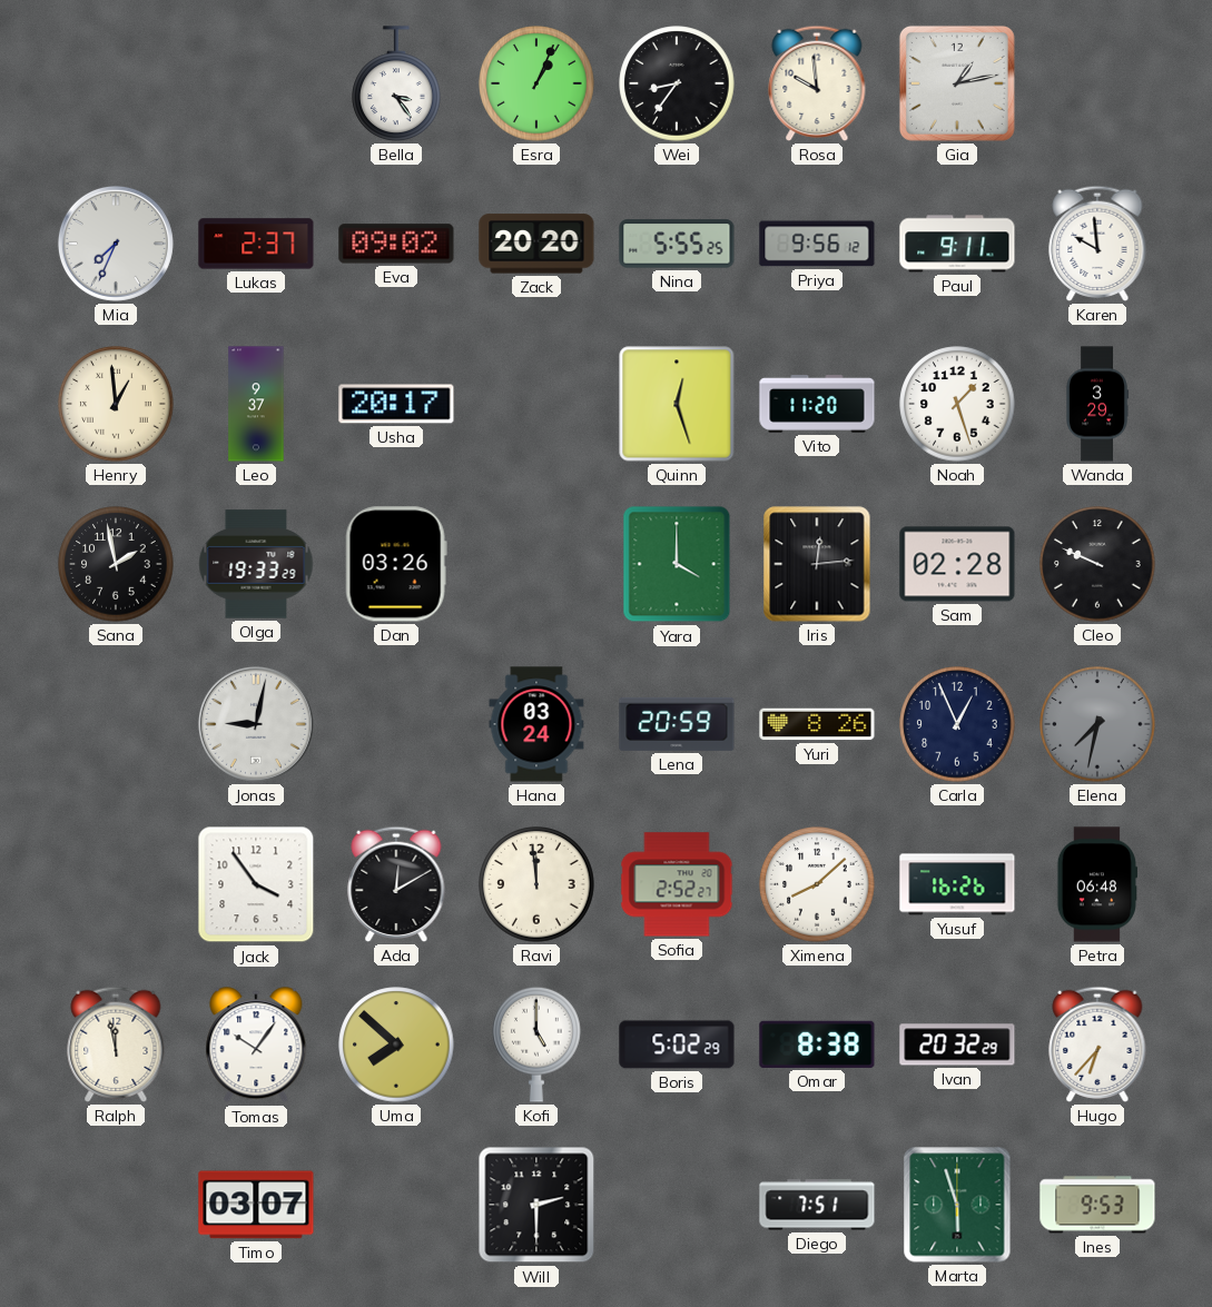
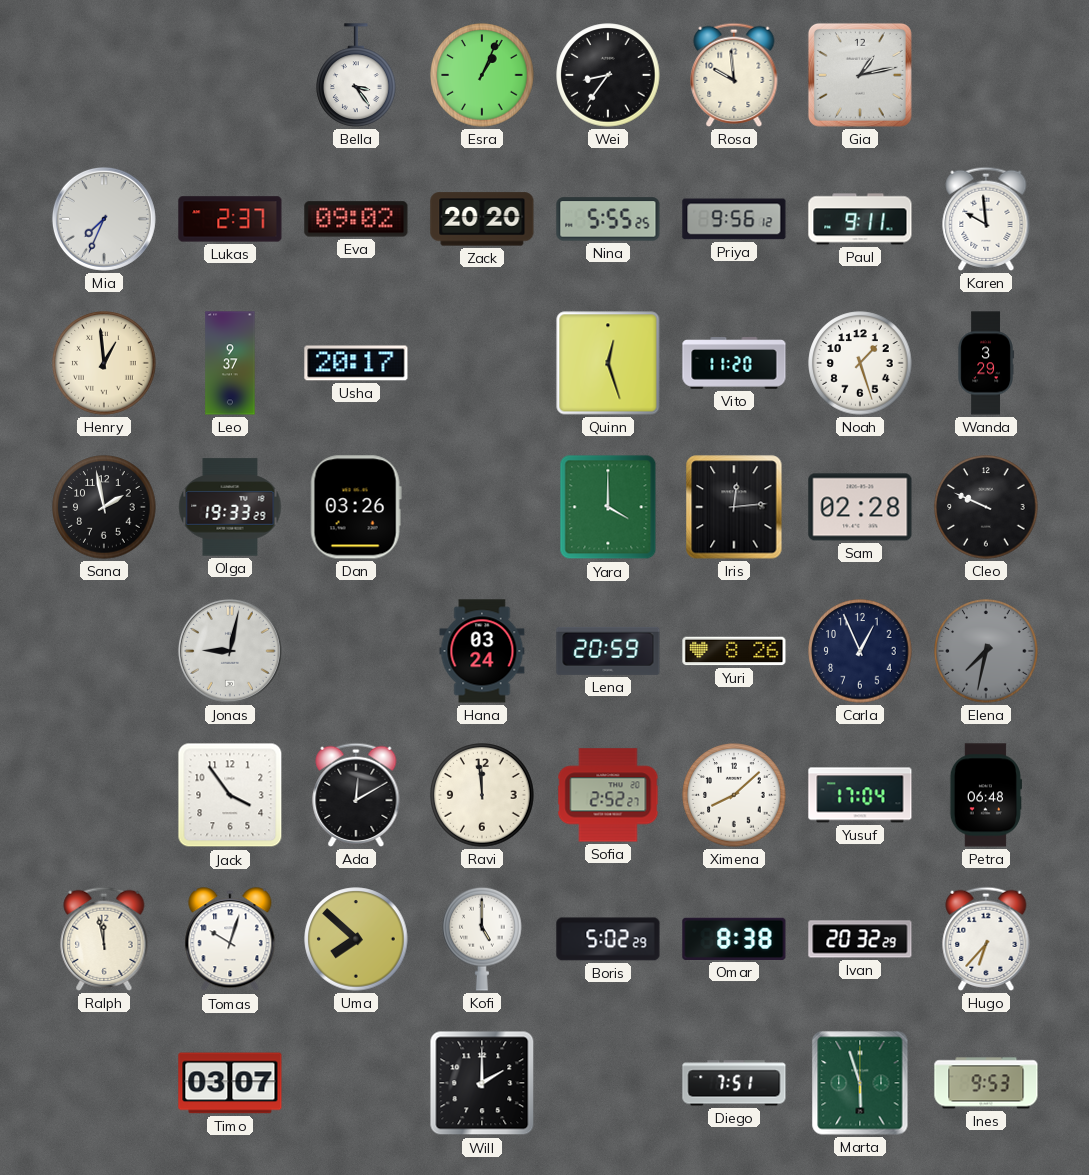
Yusuf: 16:26 -> 17:04
Tomas: 10:06 -> 10:03
Will: 2:30 -> 2:00
